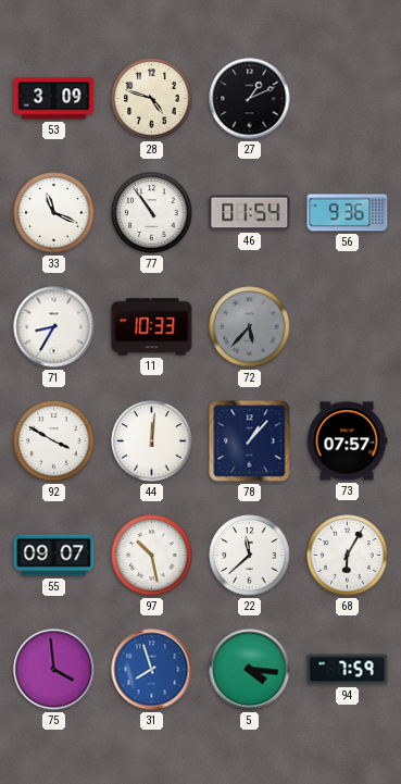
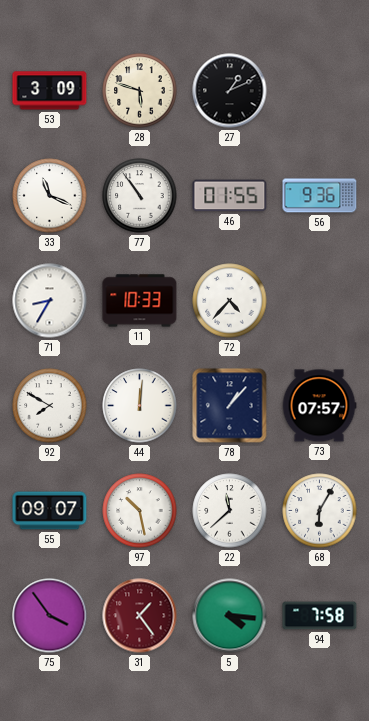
28: 4:48 -> 5:48
46: 01:54 -> 01:55
72: 5:37 -> 4:37
72 dial: grey -> white
92: 3:50 -> 7:50
75: 3:59 -> 3:54
31: 7:57 -> 1:24
31 dial: blue -> burgundy
94: 7:59 -> 7:58
